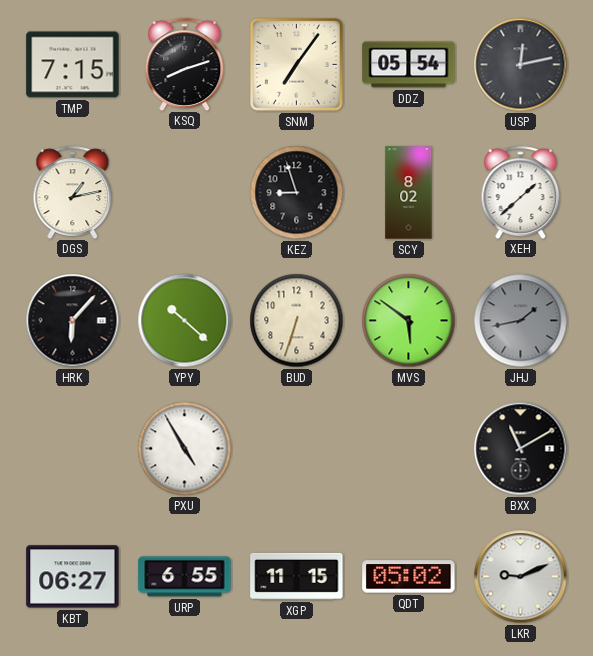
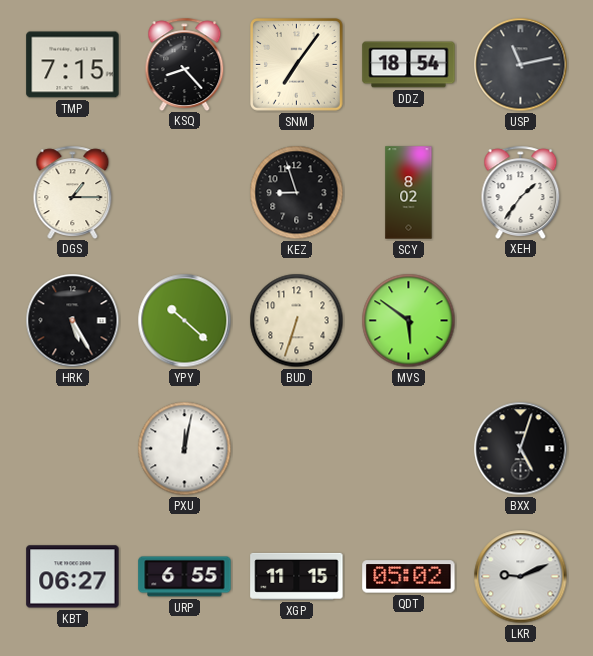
KSQ: 8:12 -> 8:23
DDZ: 05:54 -> 18:54
USP: 12:13 -> 11:13
DGS: 1:13 -> 1:15
XEH: 1:38 -> 1:36
HRK: 6:07 -> 5:25
JHJ: 1:43 -> none
PXU: 4:55 -> 12:02
BXX: 11:10 -> 5:03
